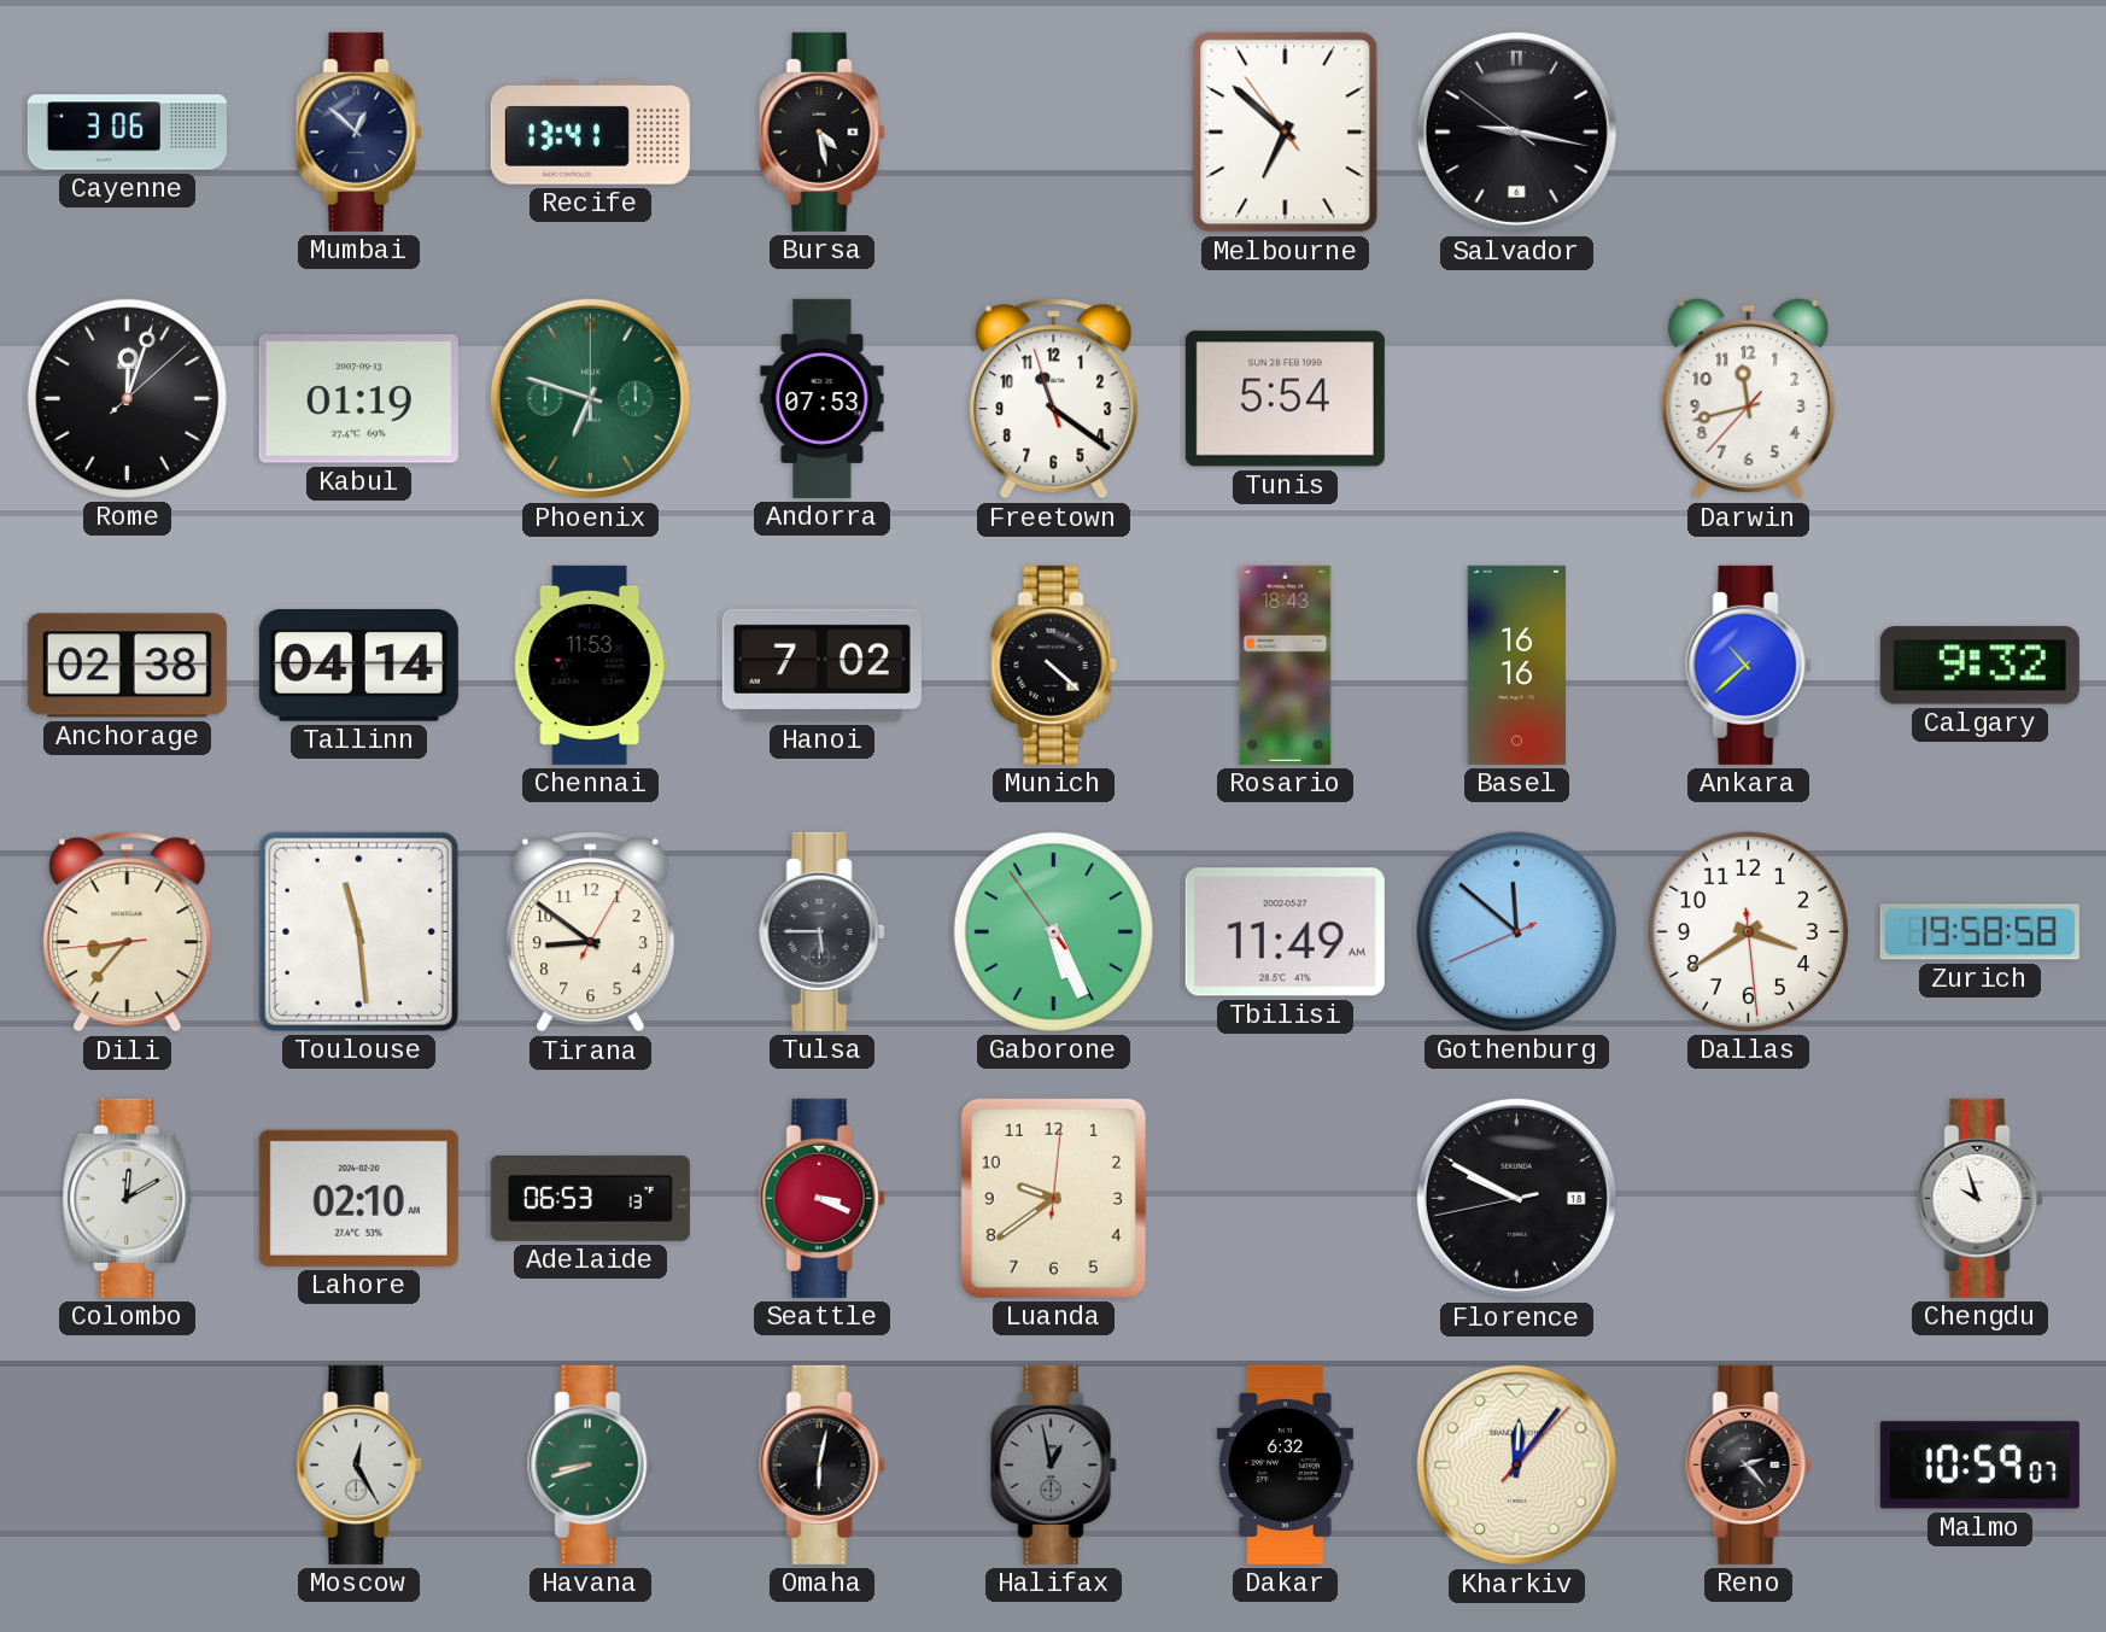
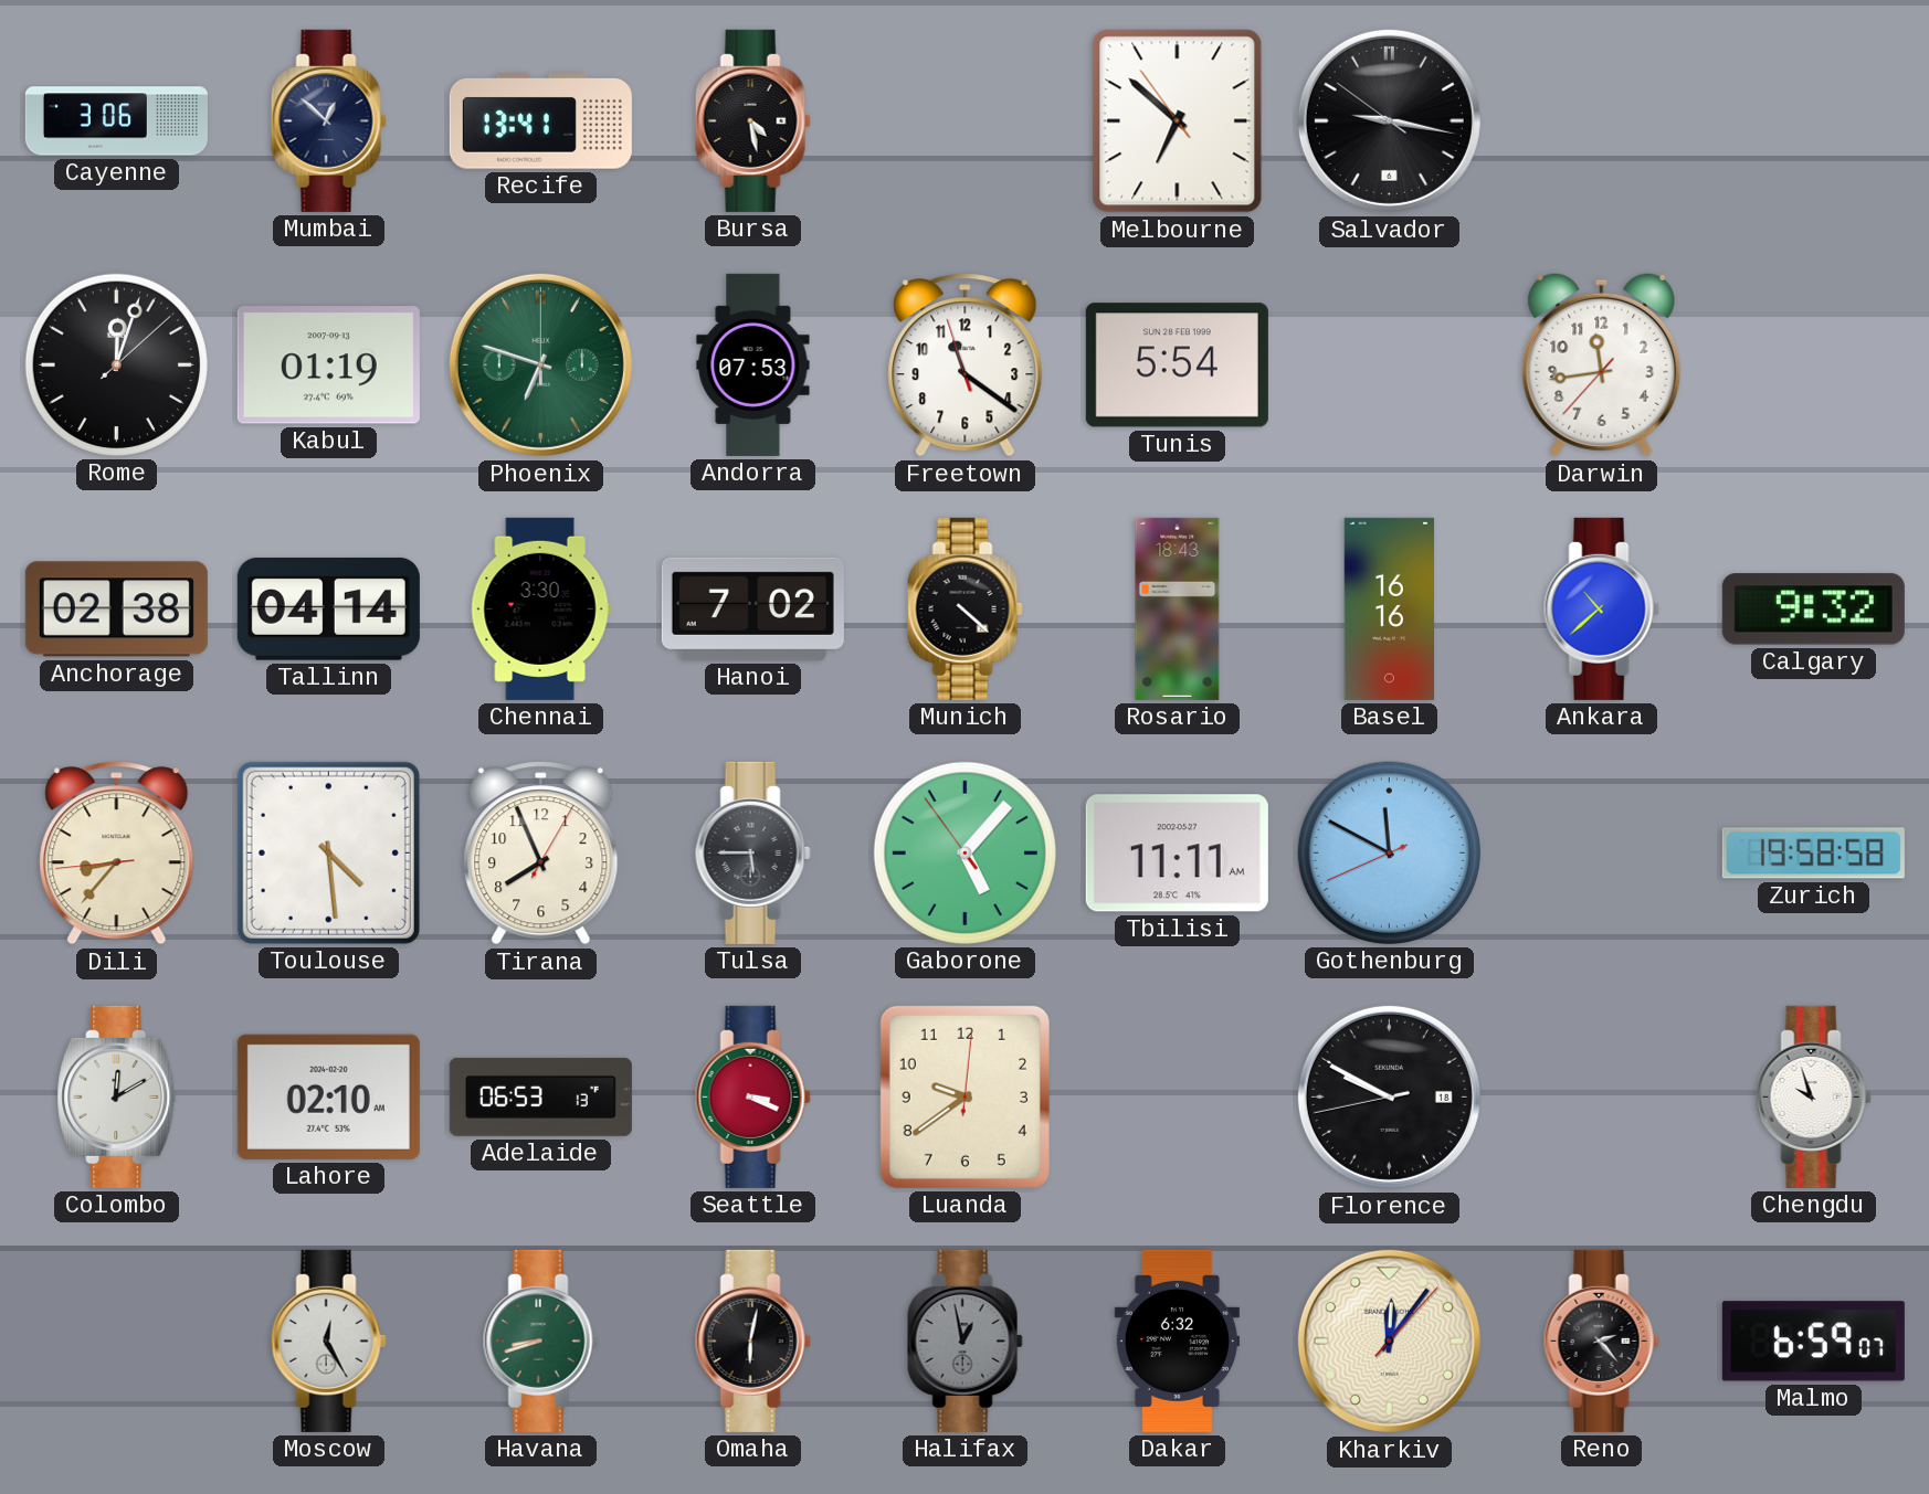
Darwin: 11:42 -> 11:43
Chennai: 11:53 -> 3:30
Toulouse: 11:29 -> 4:29
Tirana: 8:51 -> 7:56
Gaborone: 5:25 -> 5:06
Tbilisi: 11:49 -> 11:11
Gothenburg: 11:51 -> 11:49
Dallas: 3:39 -> none
Malmo: 10:59 -> 6:59
